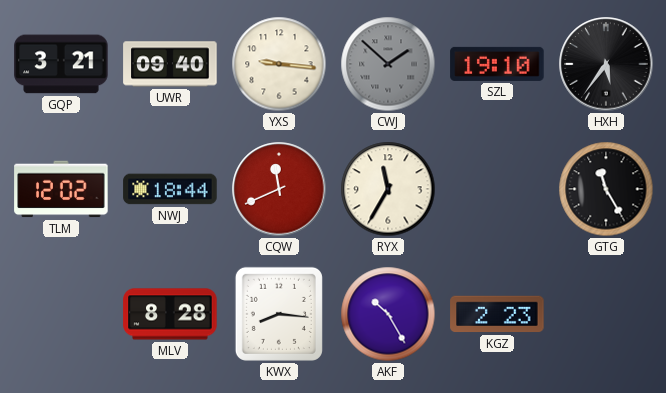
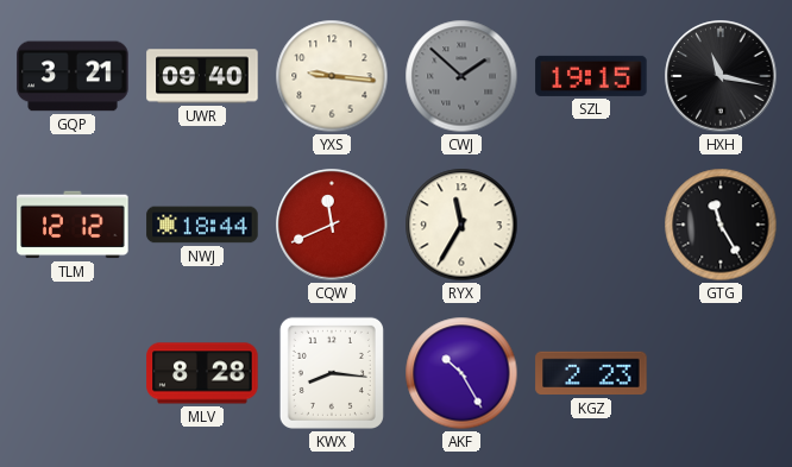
SZL: 19:10 -> 19:15
HXH: 5:36 -> 11:17
TLM: 12:02 -> 12:12
